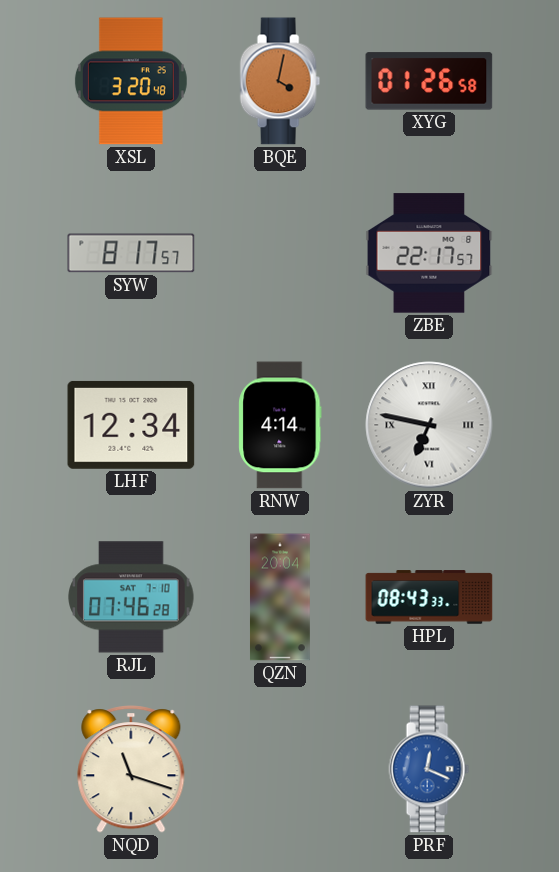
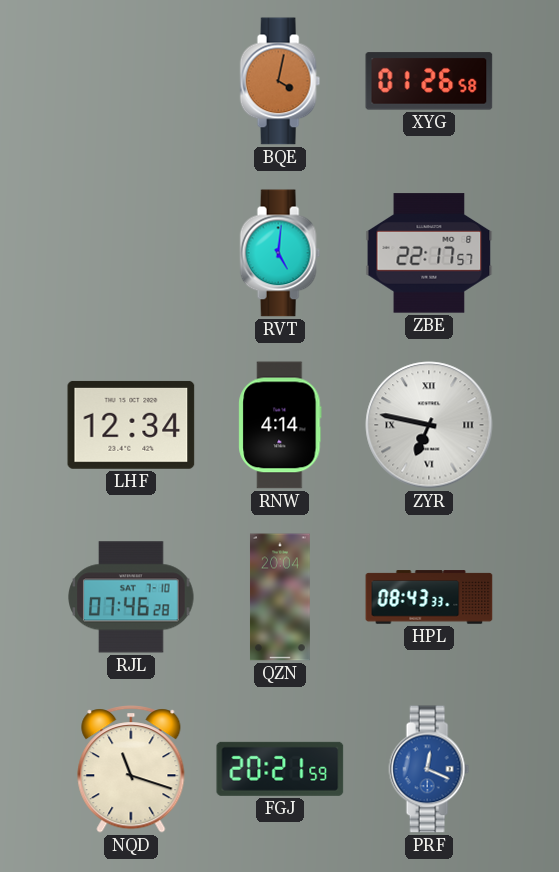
XSL: 3:20 -> none
SYW: 8:17 -> none
RVT: none -> 5:01
FGJ: none -> 20:21
